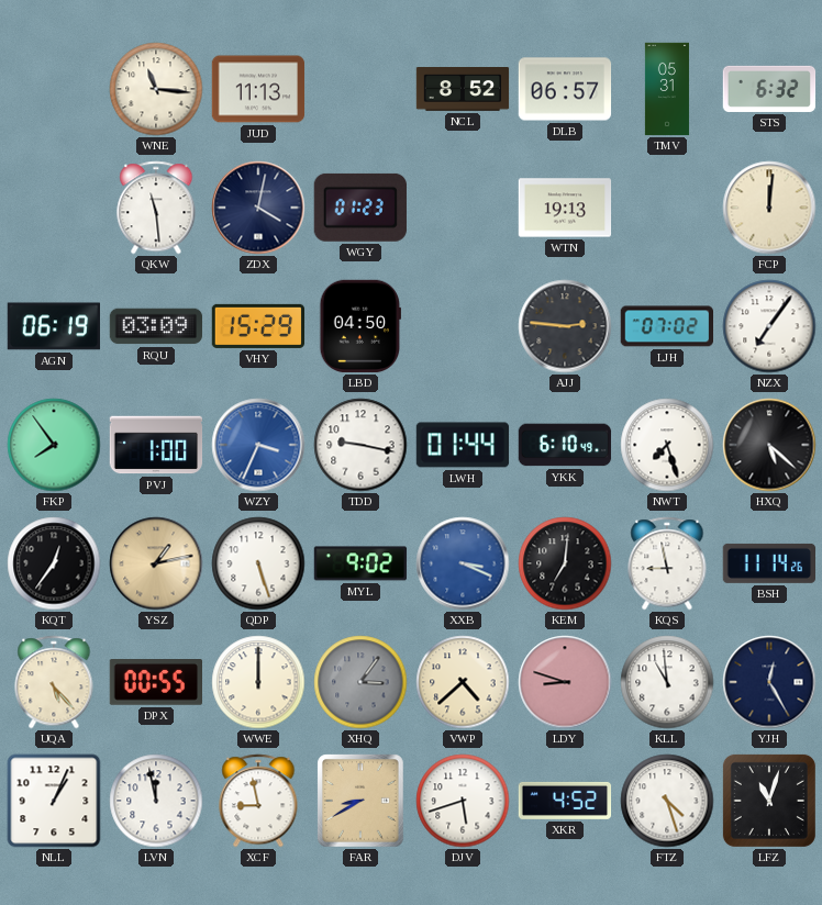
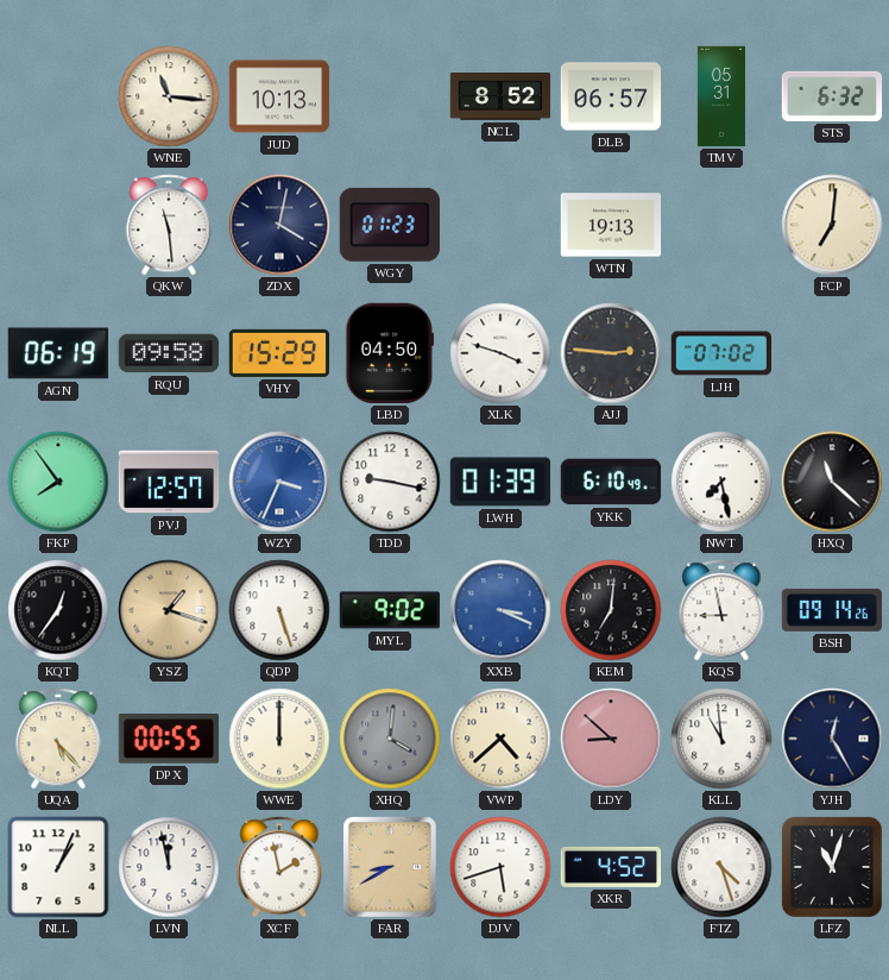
JUD: 11:13 -> 10:13
FCP: 12:01 -> 7:01
RQU: 03:09 -> 09:58
XLK: none -> 3:48
NZX: 7:06 -> none
PVJ: 1:00 -> 12:57
LWH: 01:44 -> 01:39
NWT: 7:27 -> 7:28
HXQ: 5:22 -> 11:22
YSZ: 1:13 -> 1:18
BSH: 11:14 -> 09:14
XHQ: 3:06 -> 4:01
LDY: 8:48 -> 8:52
XCF: 8:58 -> 1:58
